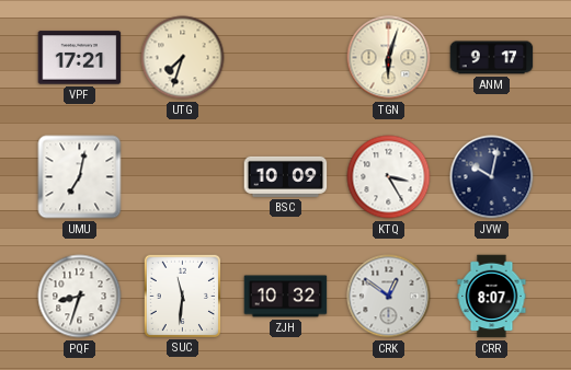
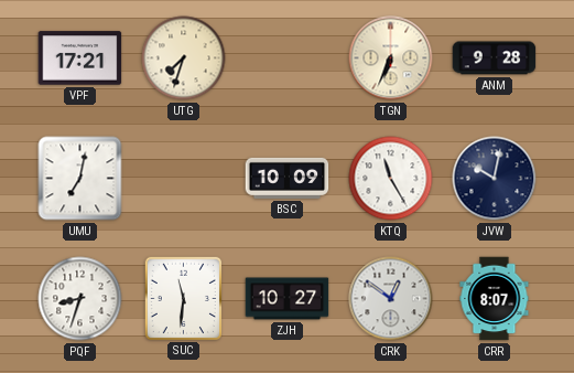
TGN: 6:03 -> 6:34
ANM: 9:17 -> 9:28
KTQ: 3:25 -> 11:25
ZJH: 10:32 -> 10:27
